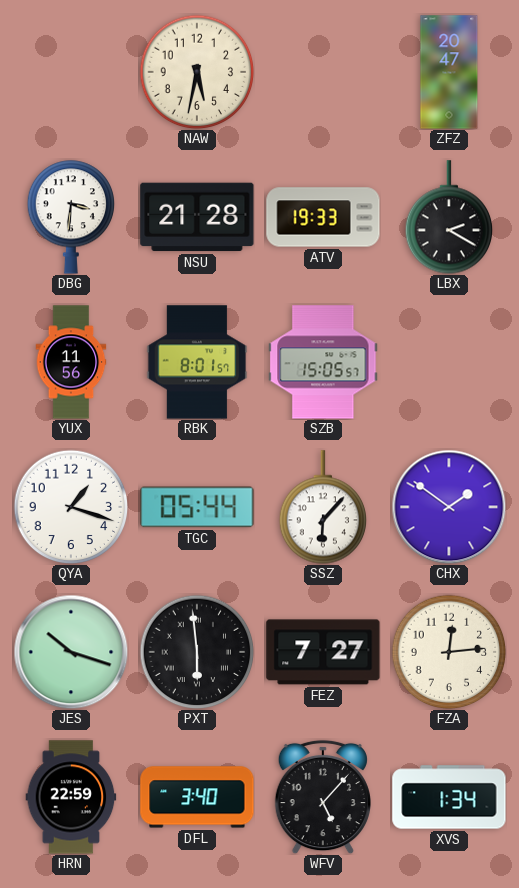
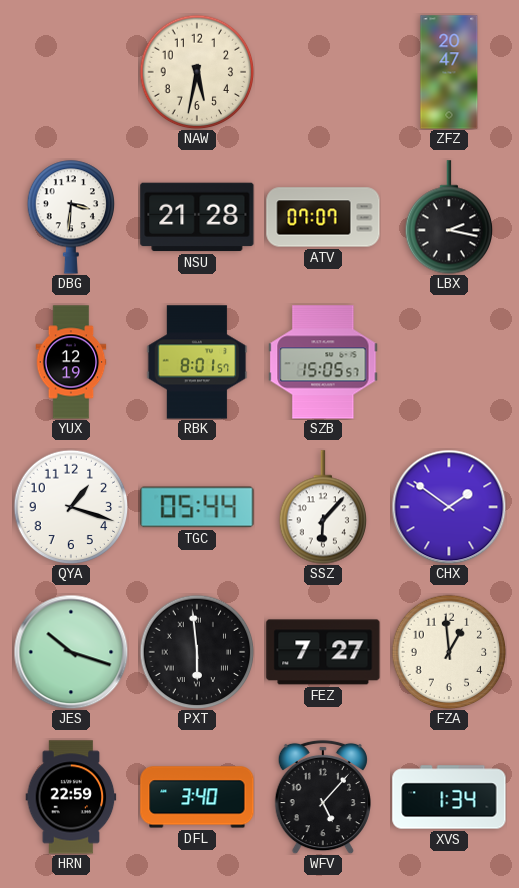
ATV: 19:33 -> 07:07
LBX: 2:20 -> 2:17
YUX: 11:56 -> 12:19
FZA: 12:14 -> 12:59
